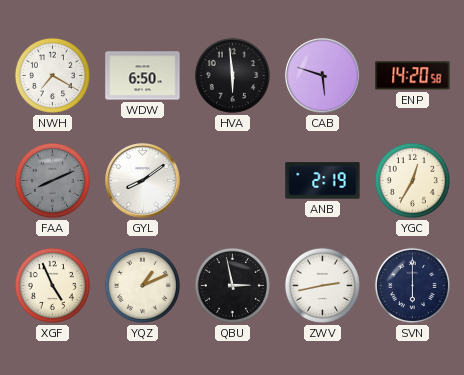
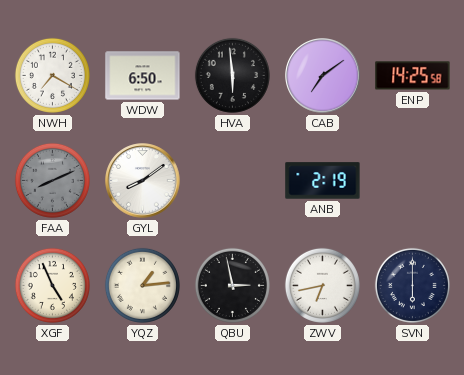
CAB: 5:48 -> 7:09
ENP: 14:20 -> 14:25
YGC: 12:35 -> none
YQZ: 1:11 -> 1:14
ZWV: 2:43 -> 6:43
